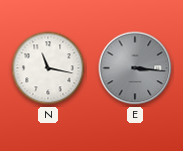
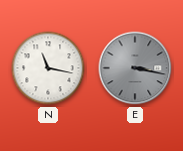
E: 3:16 -> 3:17
